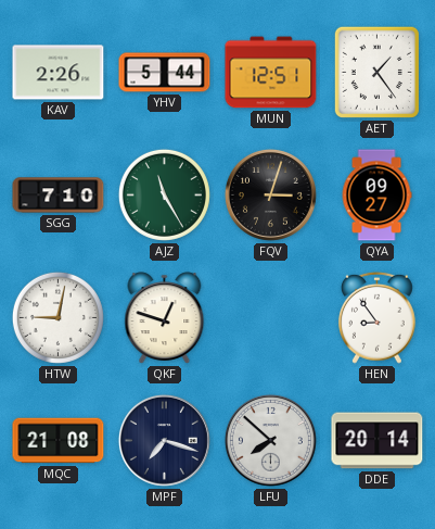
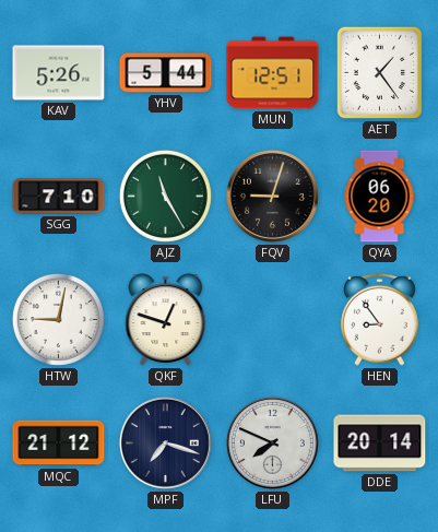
KAV: 2:26 -> 5:26
FQV: 3:03 -> 9:03
QYA: 09:27 -> 06:20
MQC: 21:08 -> 21:12
LFU: 7:52 -> 7:49
